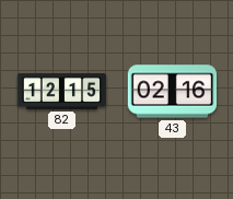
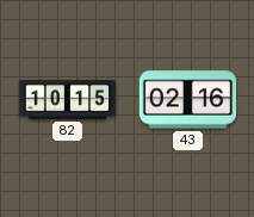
82: 12:15 -> 10:15
